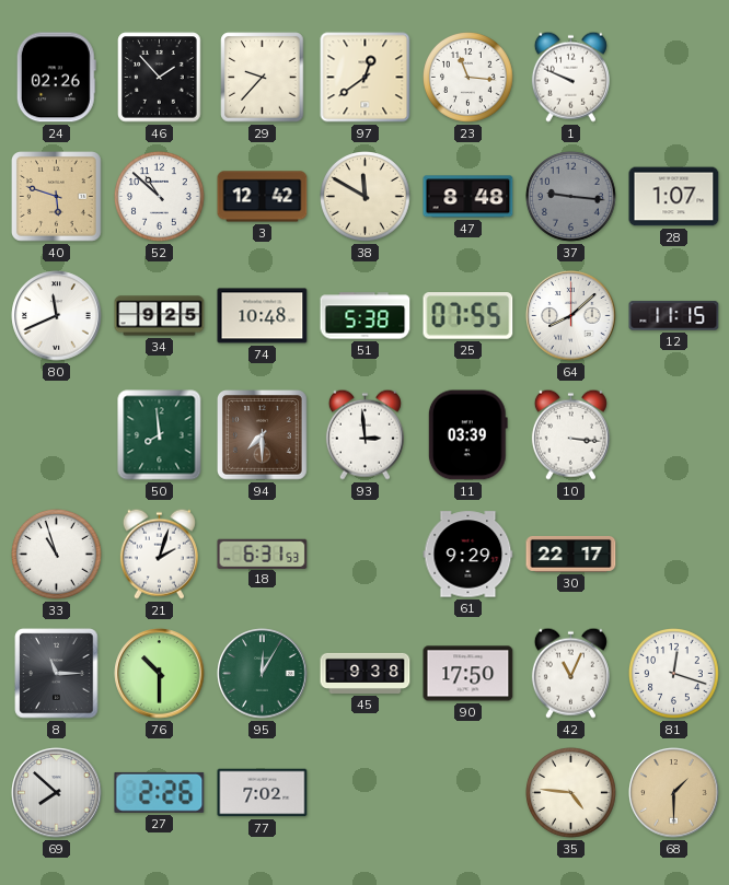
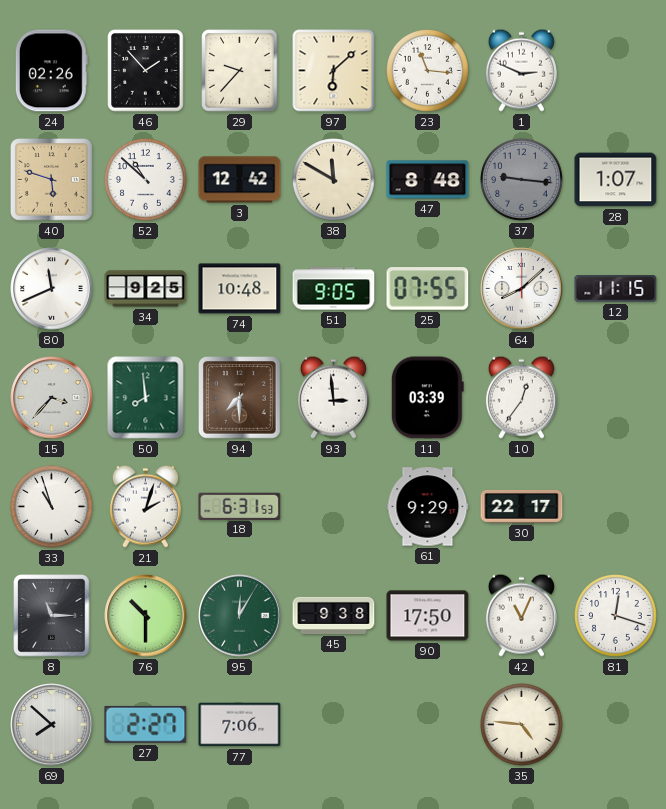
97: 12:39 -> 6:08
1: 9:49 -> 2:49
51: 5:38 -> 9:05
15: none -> 3:37
10: 3:16 -> 12:36
27: 2:26 -> 2:27
77: 7:02 -> 7:06
68: 1:30 -> none
